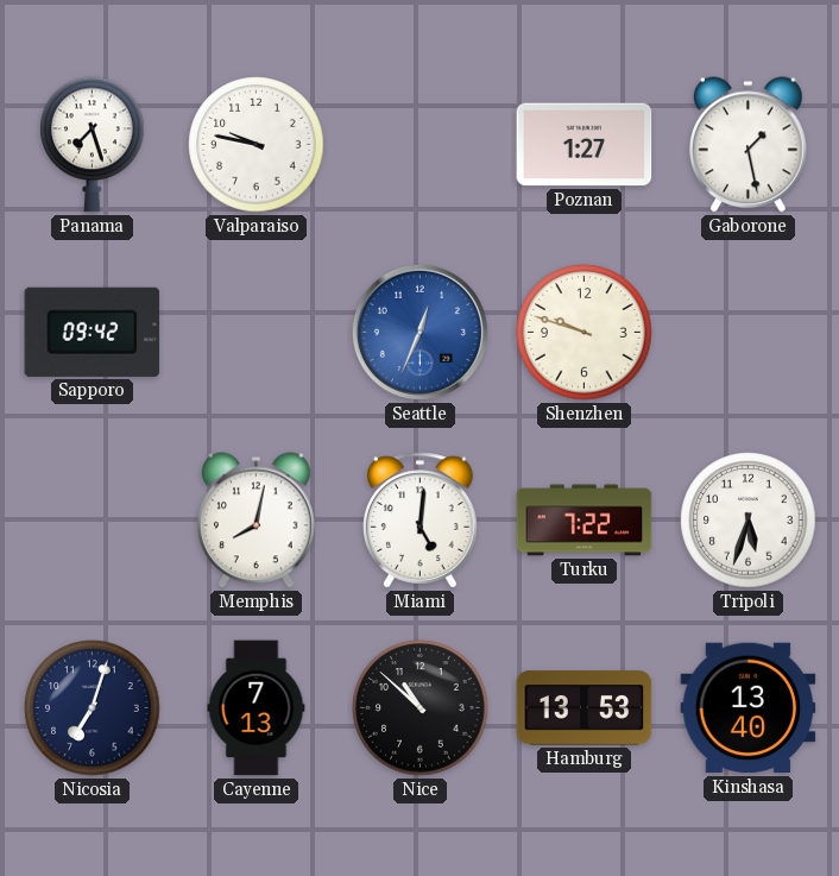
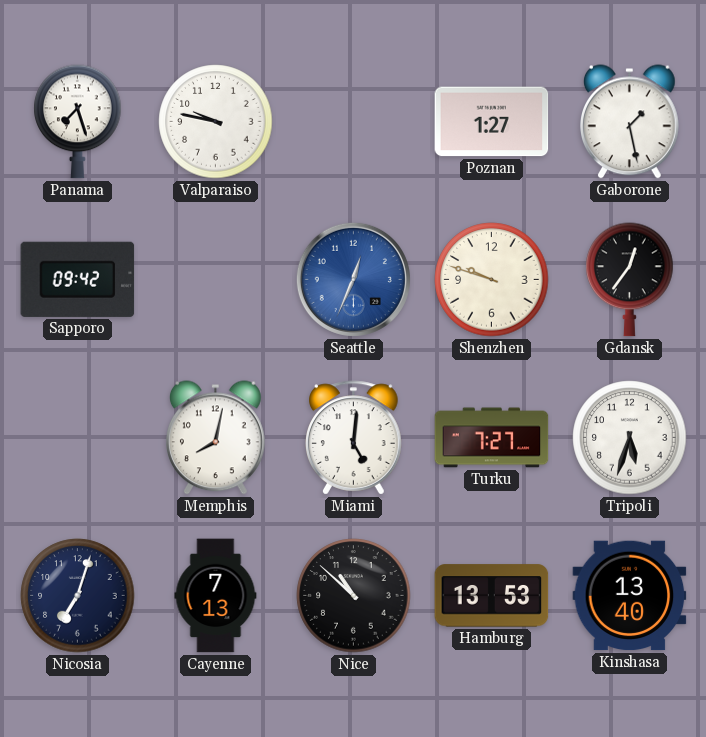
Gdansk: none -> 12:36
Turku: 7:22 -> 7:27
